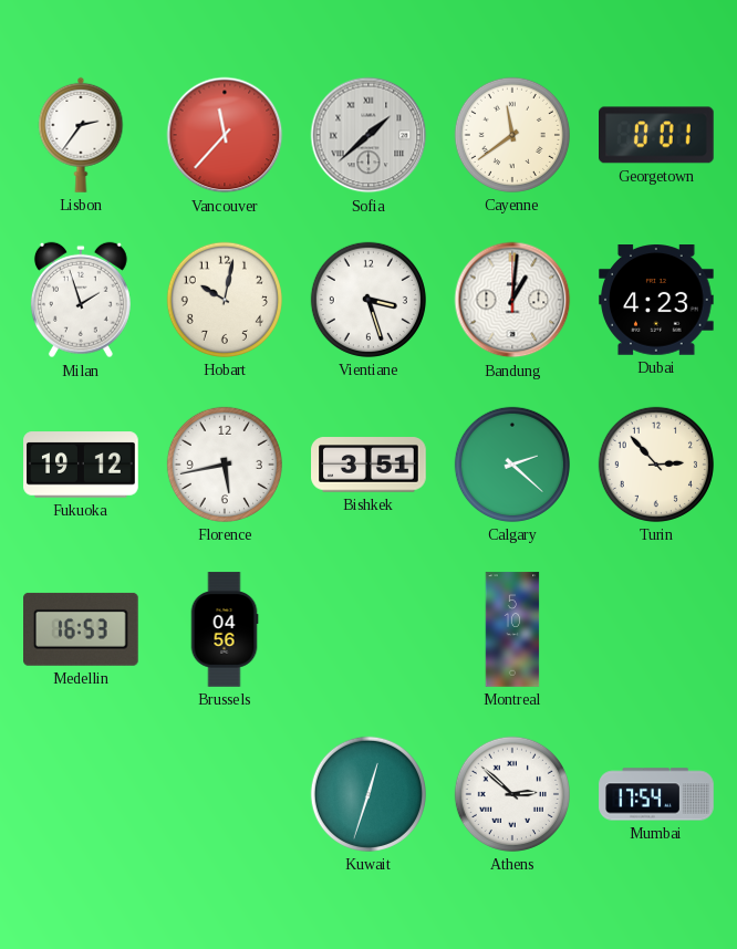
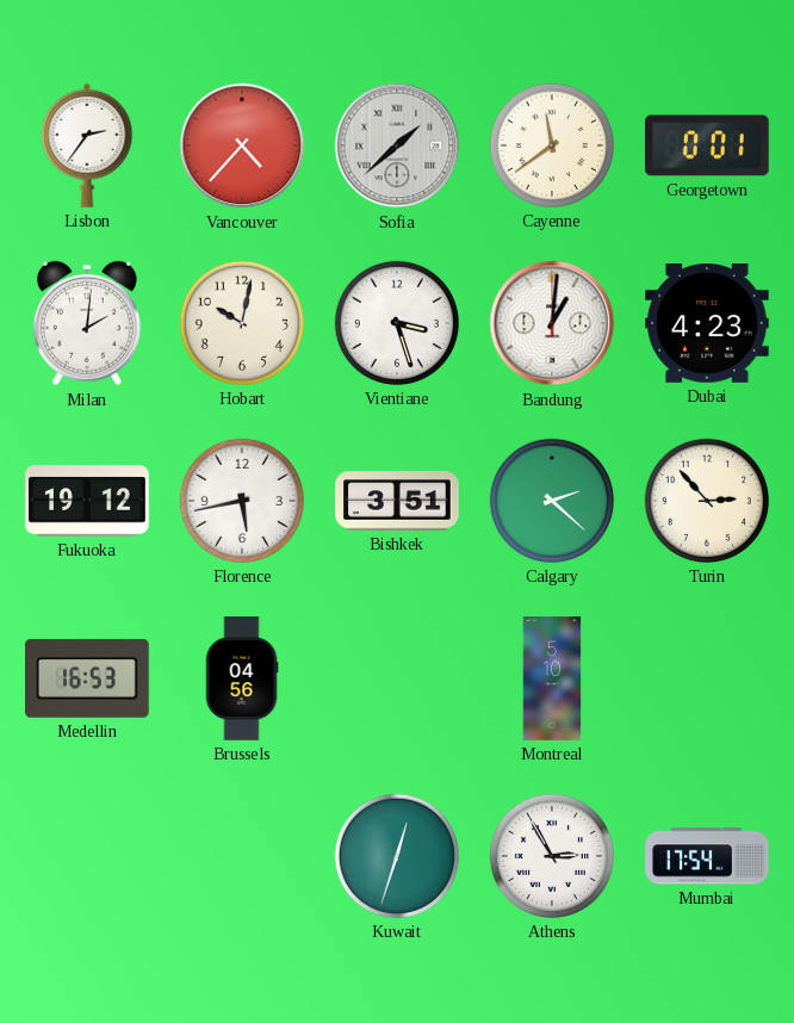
Vancouver: 11:37 -> 4:37
Milan: 1:57 -> 2:01
Athens: 2:52 -> 2:55
